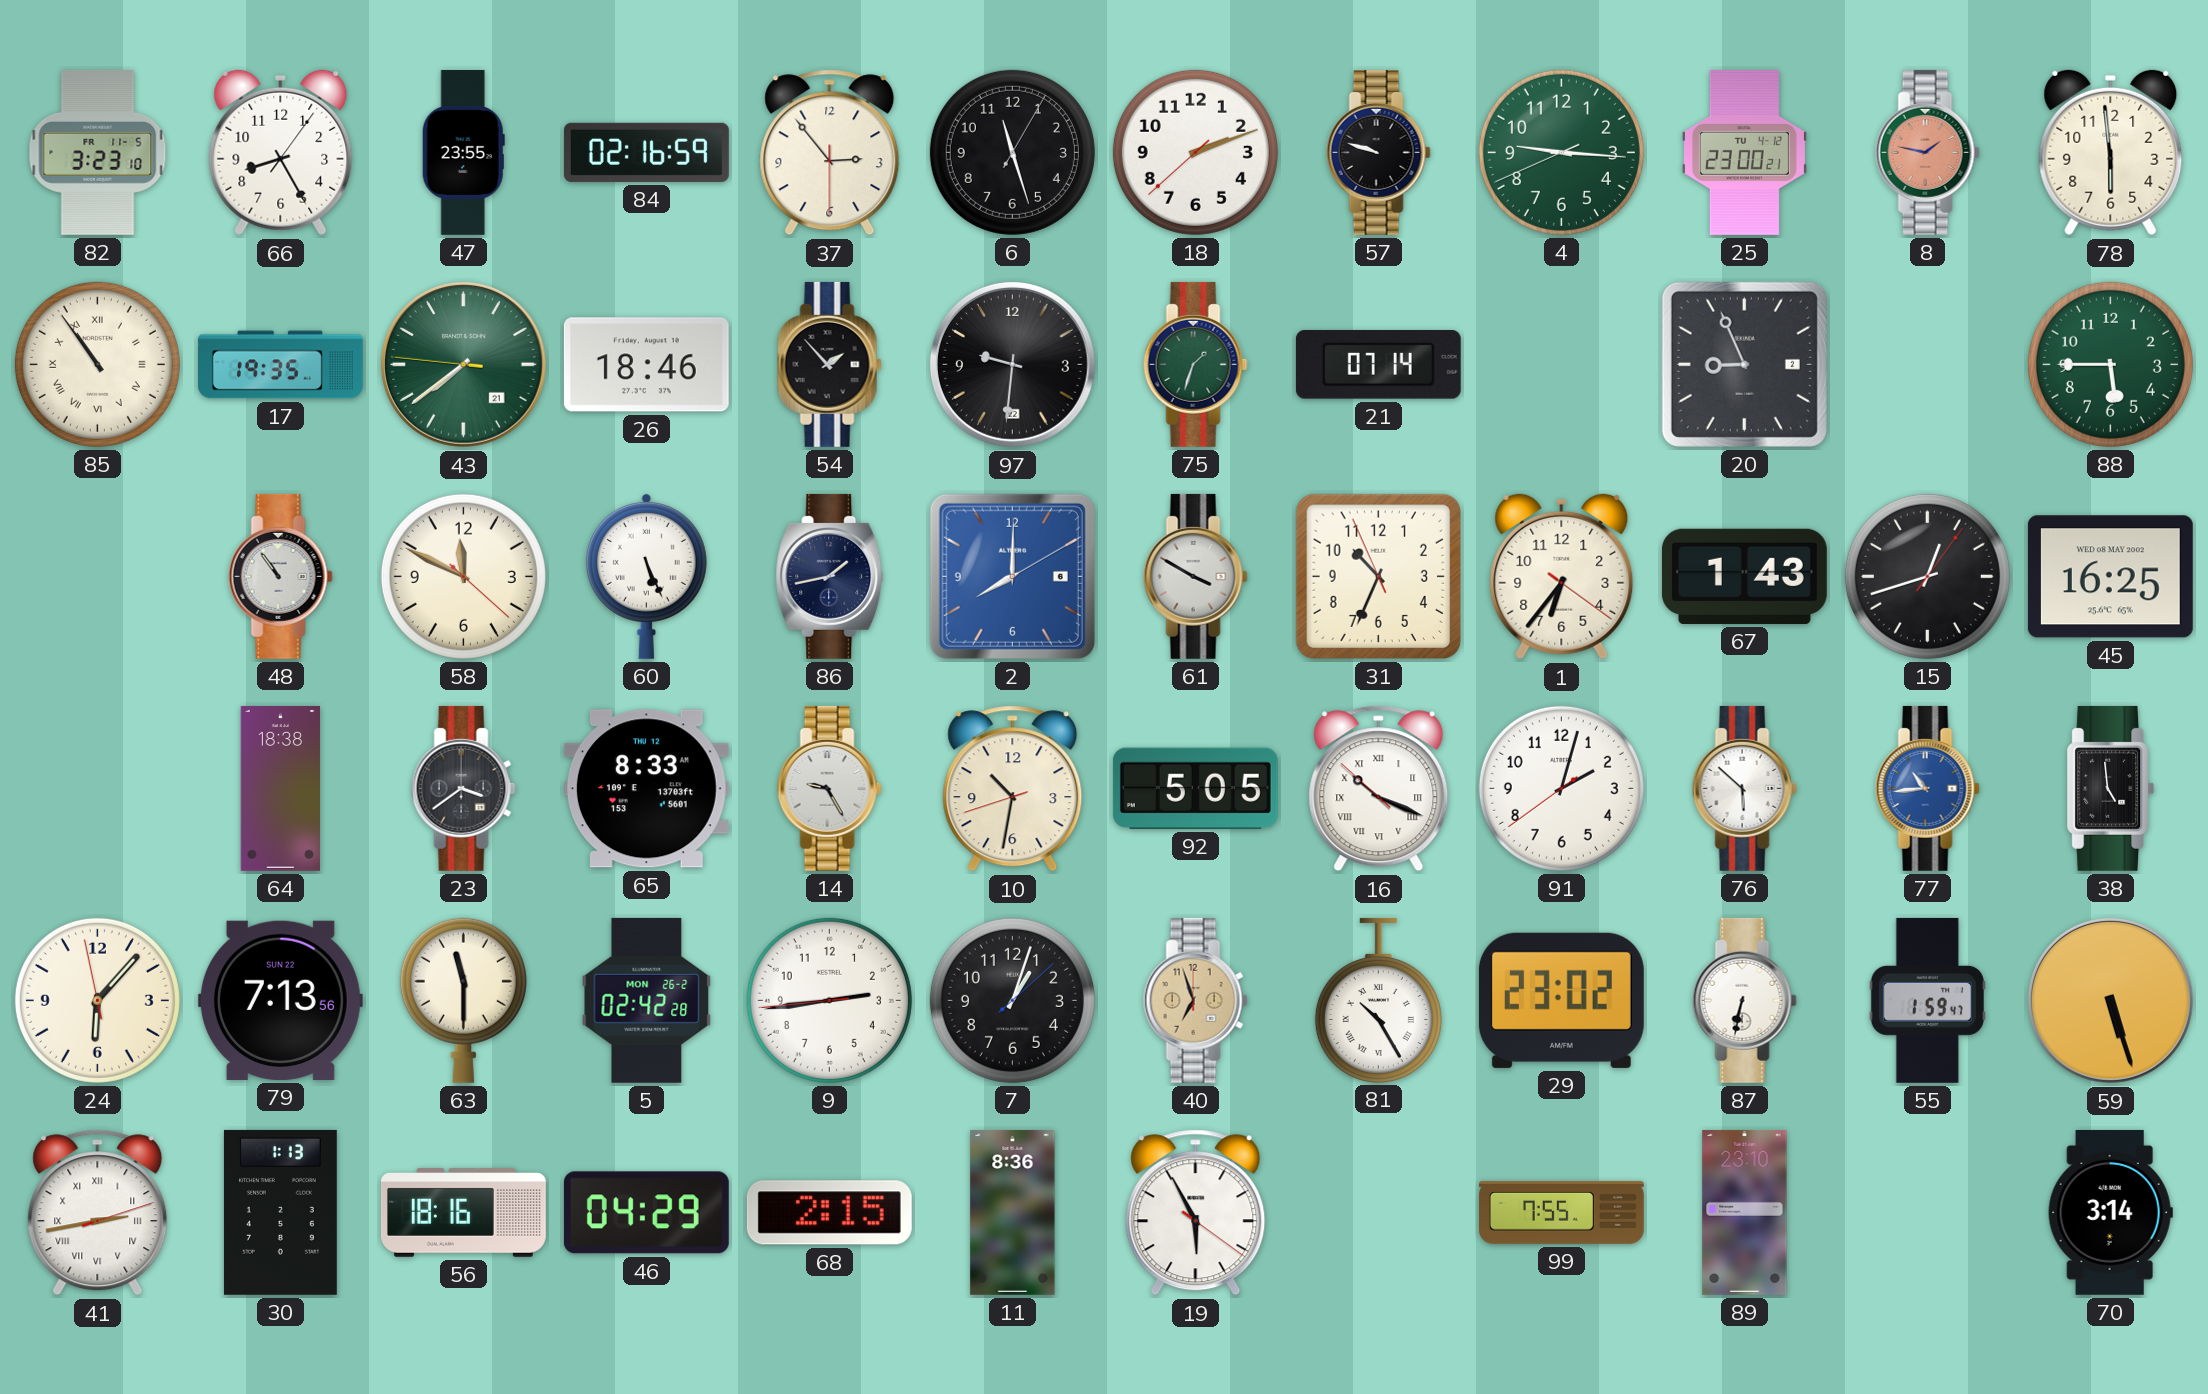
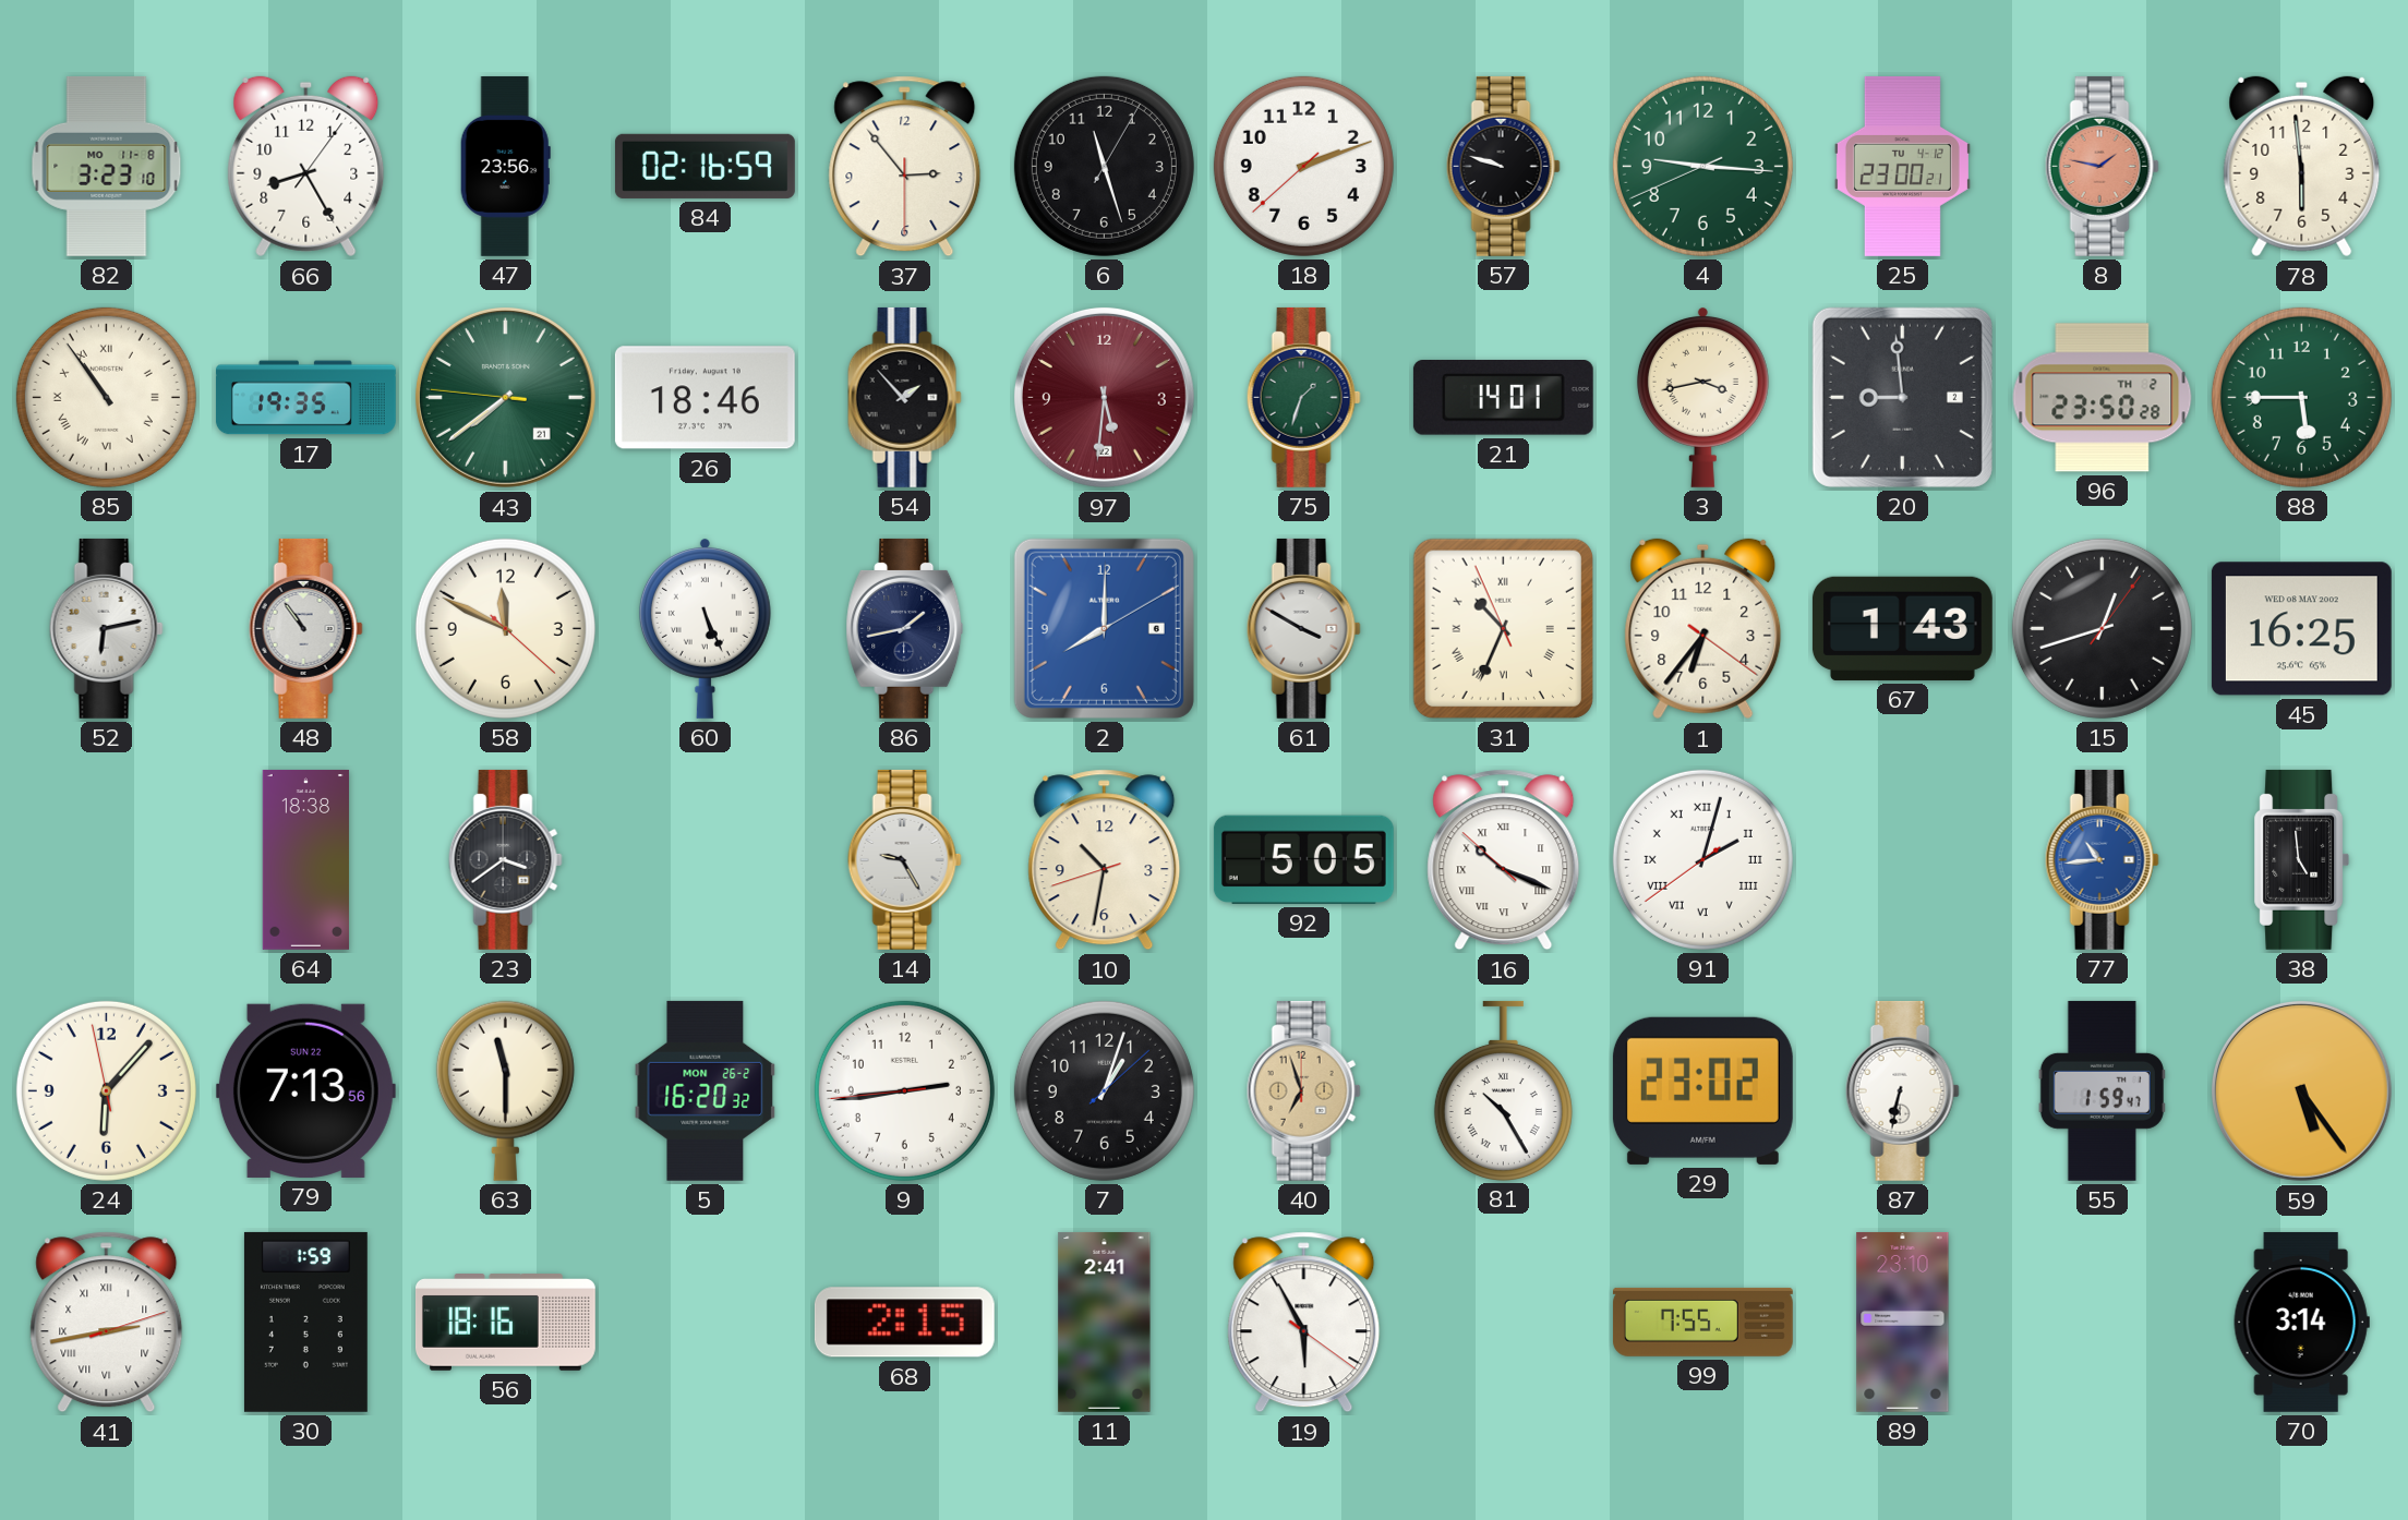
82 date: FR 11-5 -> MO 11-8
47: 23:55 -> 23:56
97: 9:31 -> 5:31
97 dial: black -> burgundy
21: 07:14 -> 14:01
3: none -> 3:43
20: 8:56 -> 8:59
96: none -> 23:50
52: none -> 6:13
31 numerals: Arabic -> Roman
65: 8:33 -> none
91 numerals: Arabic -> Roman
76: 5:52 -> none
5: 02:42 -> 16:20
59: 5:27 -> 5:24
30: 1:13 -> 1:59
46: 04:29 -> none
11: 8:36 -> 2:41
